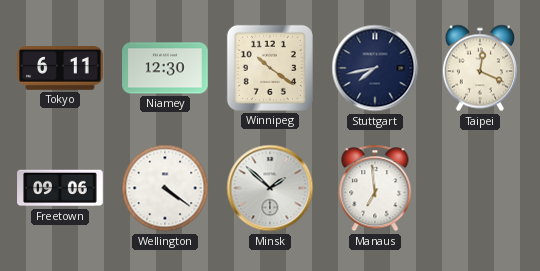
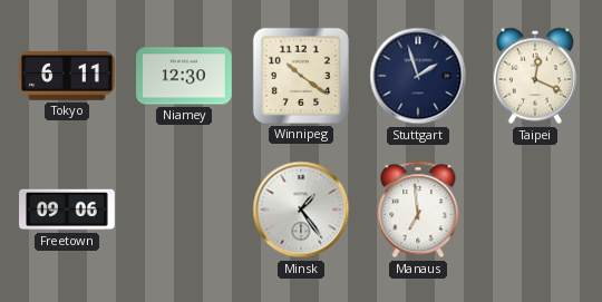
Stuttgart: 7:43 -> 1:57
Wellington: 4:21 -> none
Minsk: 1:52 -> 1:24
